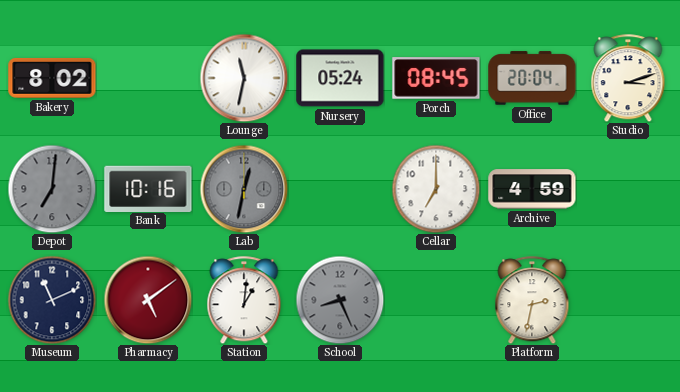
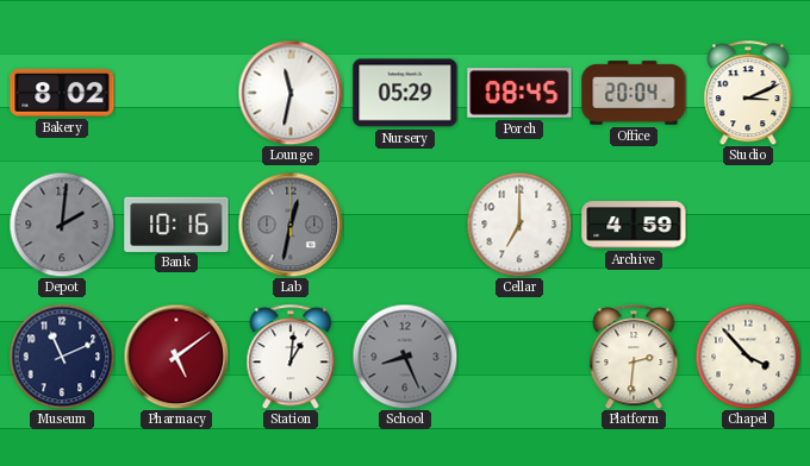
Nursery: 05:24 -> 05:29
Studio: 3:12 -> 3:11
Depot: 7:01 -> 2:01
Platform: 2:32 -> 2:31
Chapel: none -> 3:53
